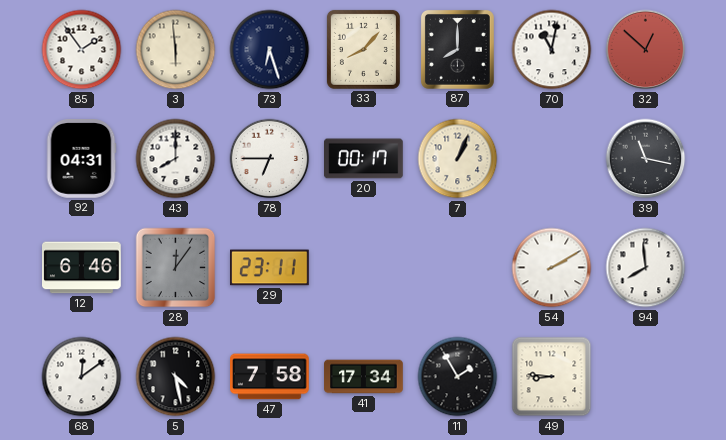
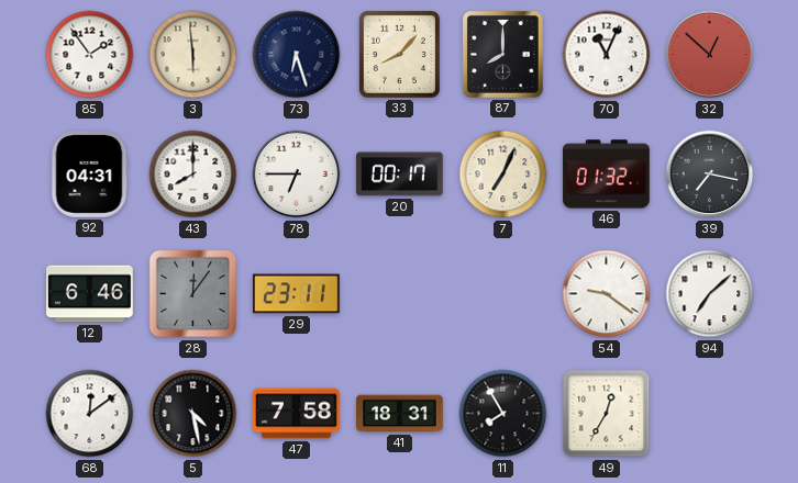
70: 11:02 -> 11:04
7: 1:04 -> 7:04
46: none -> 01:32
39: 11:17 -> 7:17
54: 2:10 -> 9:21
94: 7:59 -> 7:08
41: 17:34 -> 18:31
11: 1:55 -> 7:55
49: 8:46 -> 12:35
